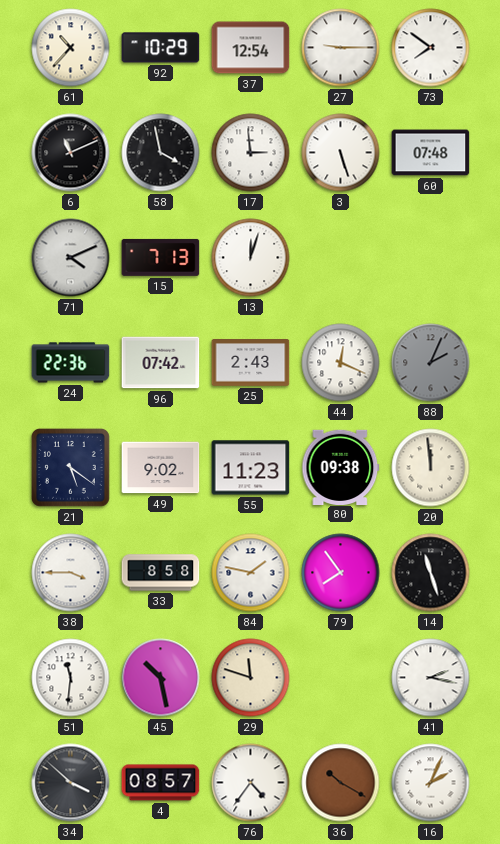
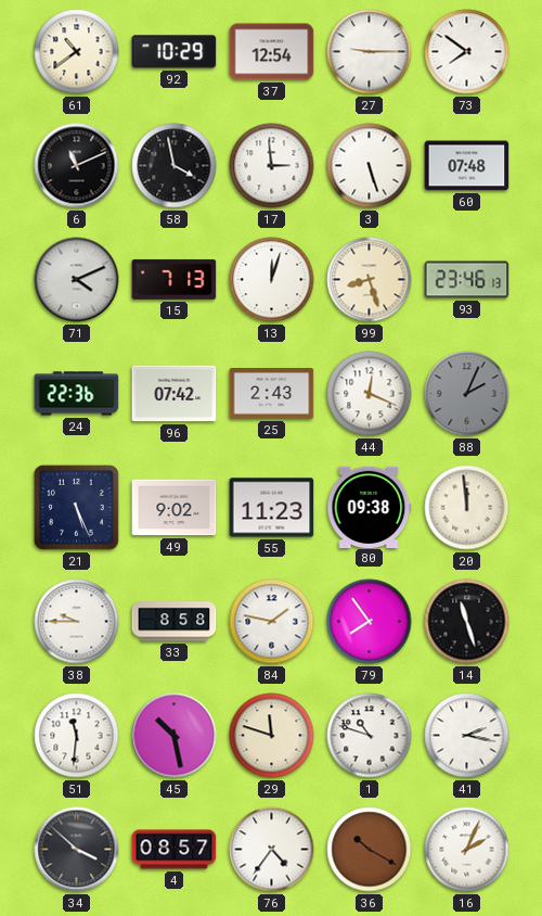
61: 10:37 -> 10:39
99: none -> 8:27
93: none -> 23:46
21: 5:21 -> 5:26
38: 3:45 -> 9:45
1: none -> 10:48
